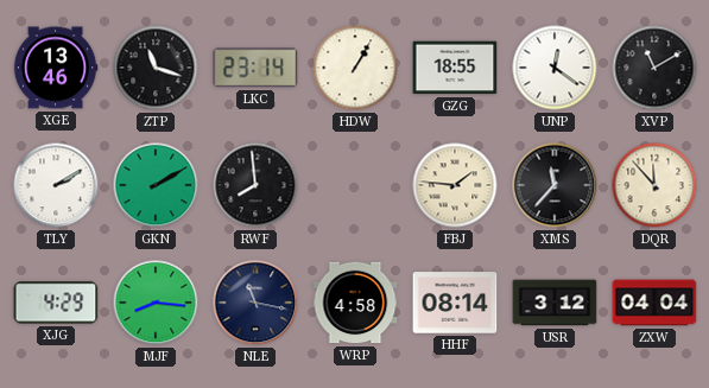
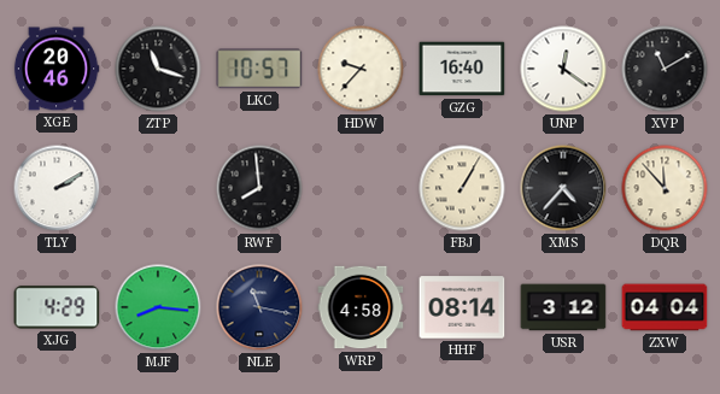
XGE: 13:46 -> 20:46
LKC: 23:14 -> 10:57
HDW: 1:05 -> 9:37
GZG: 18:55 -> 16:40
GKN: 2:10 -> none
FBJ: 1:46 -> 1:05
XMS: 11:37 -> 4:37
